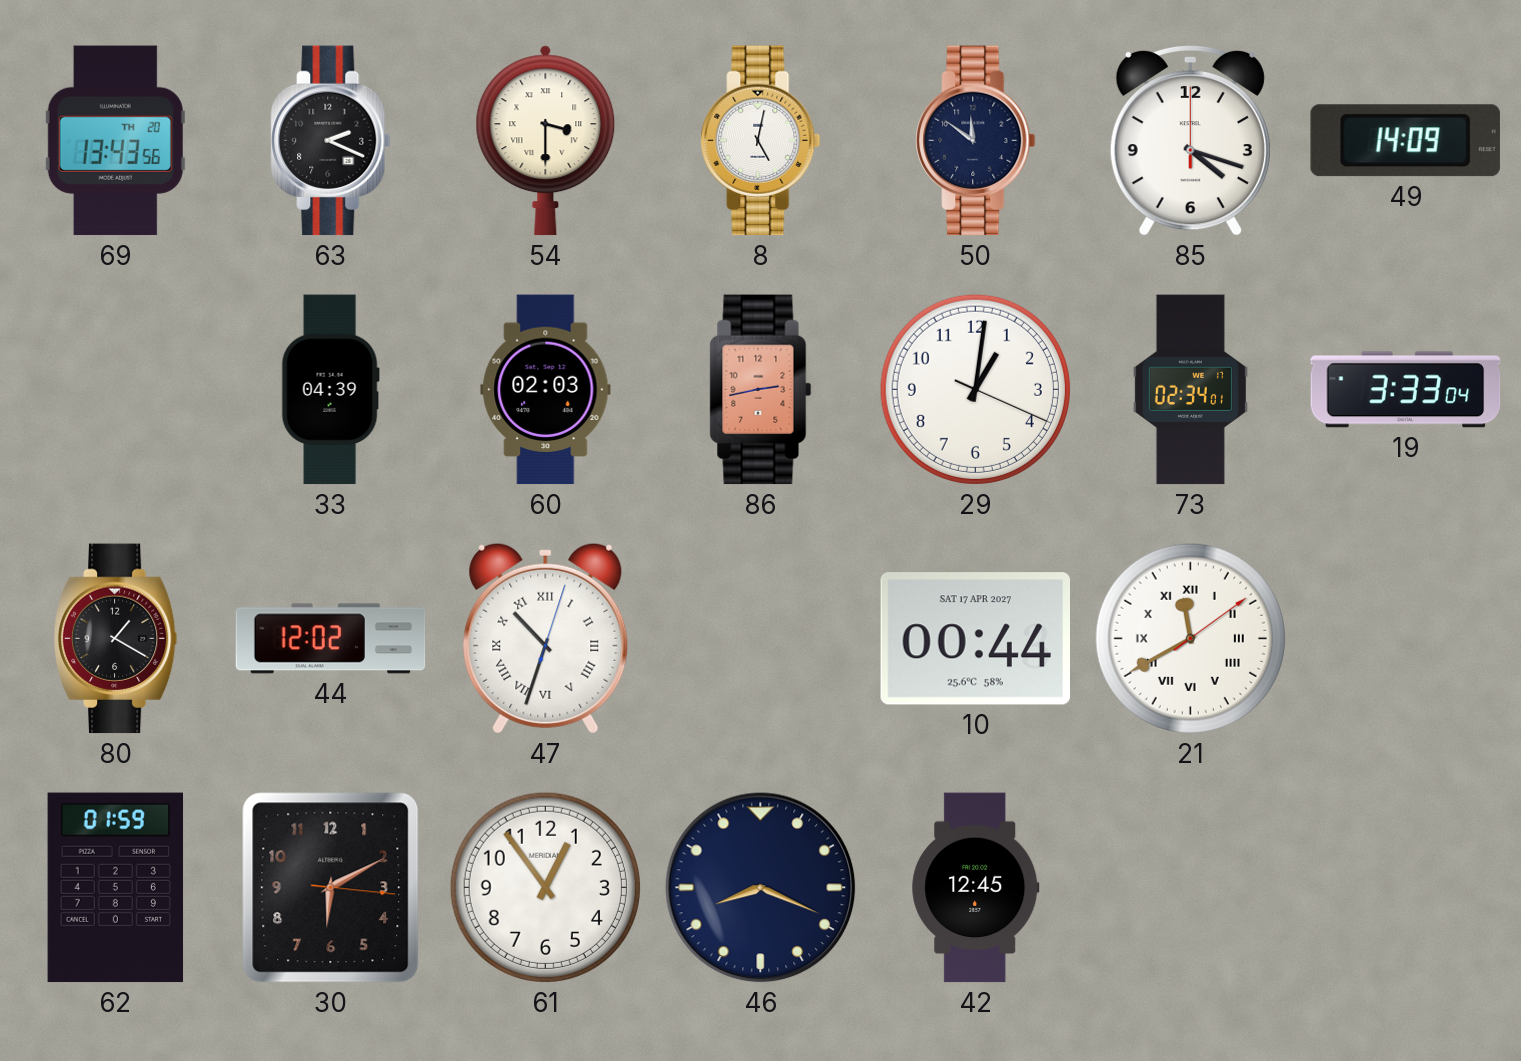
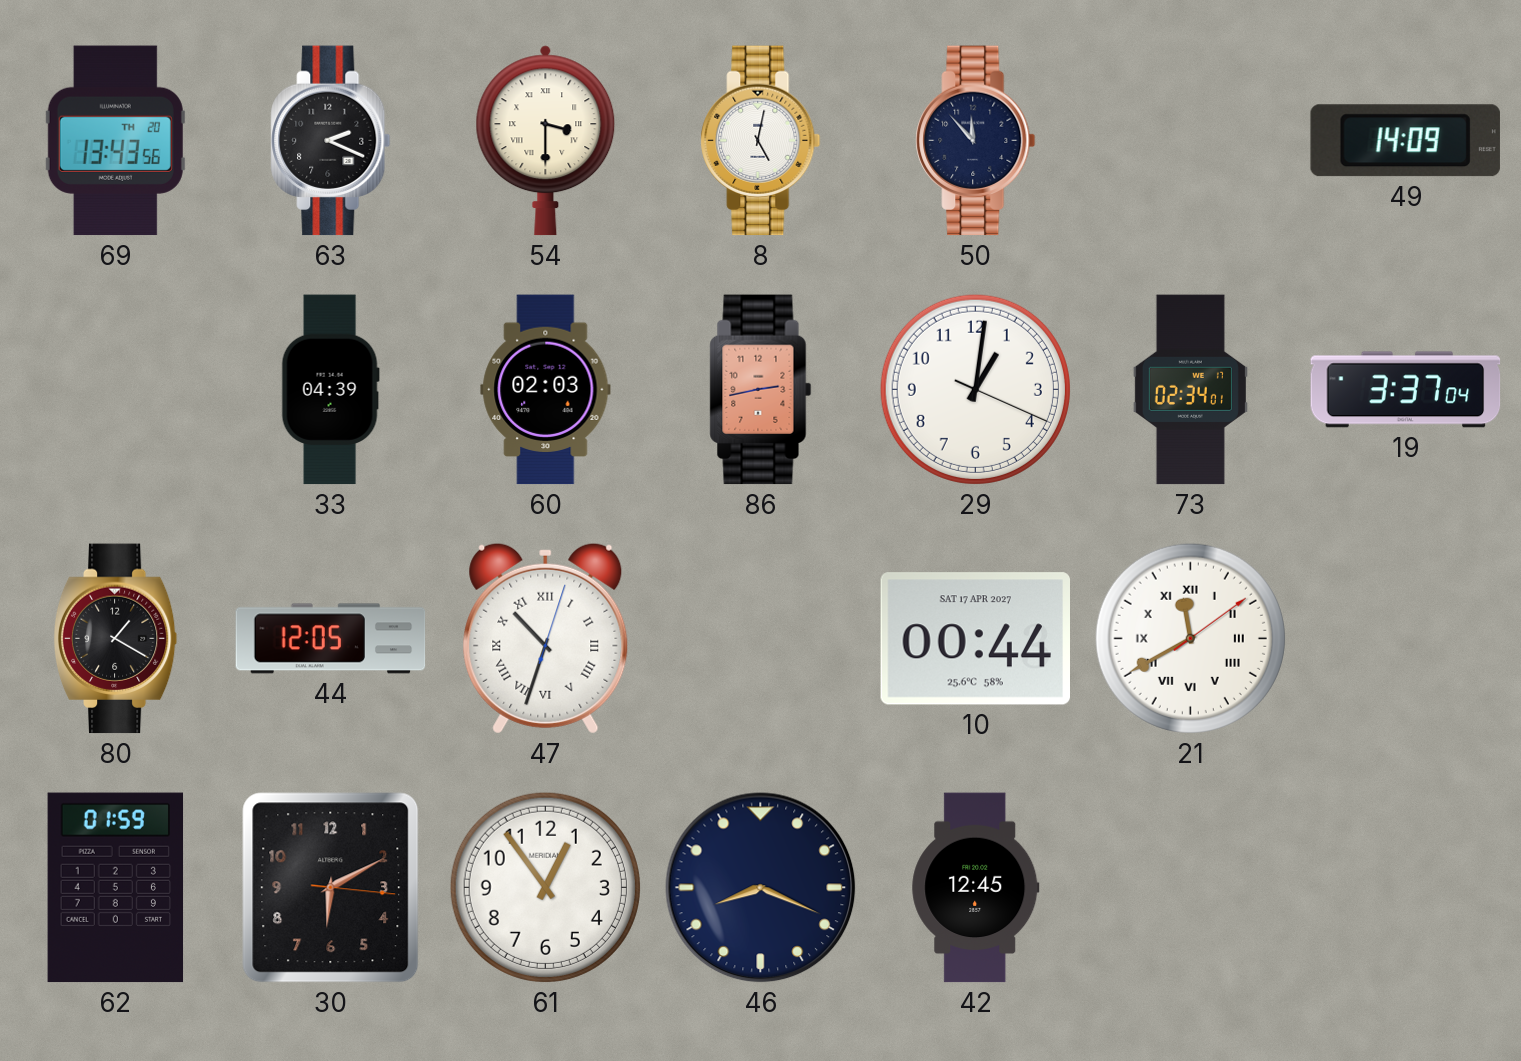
50: 11:51 -> 11:53
85: 4:18 -> none
19: 3:33 -> 3:37
44: 12:02 -> 12:05
